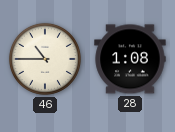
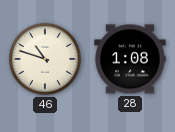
46: 10:45 -> 10:48
